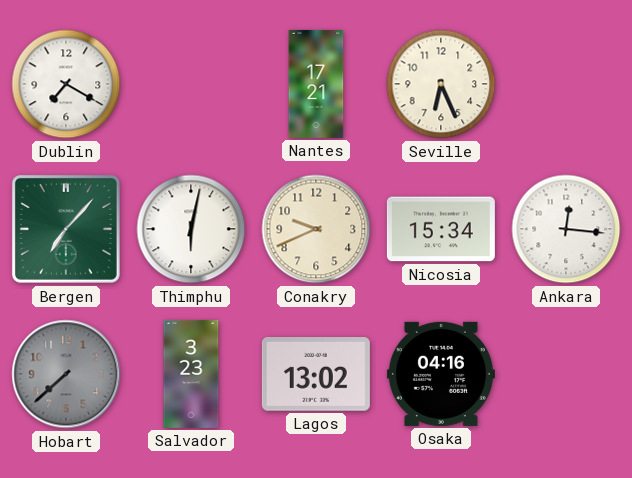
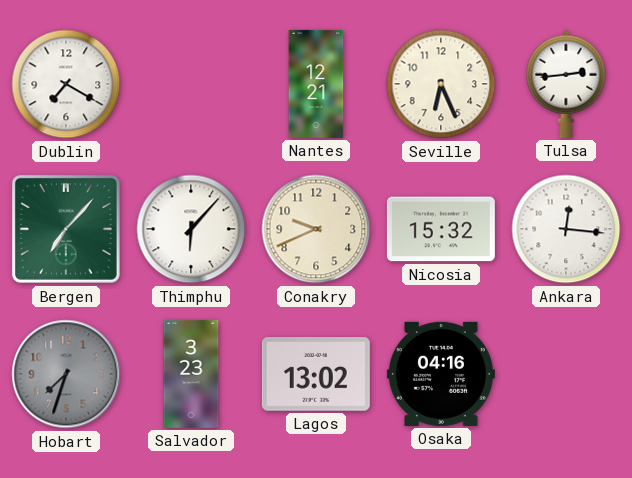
Nantes: 17:21 -> 12:21
Tulsa: none -> 2:44
Thimphu: 6:02 -> 6:07
Nicosia: 15:34 -> 15:32
Hobart: 7:38 -> 7:33
